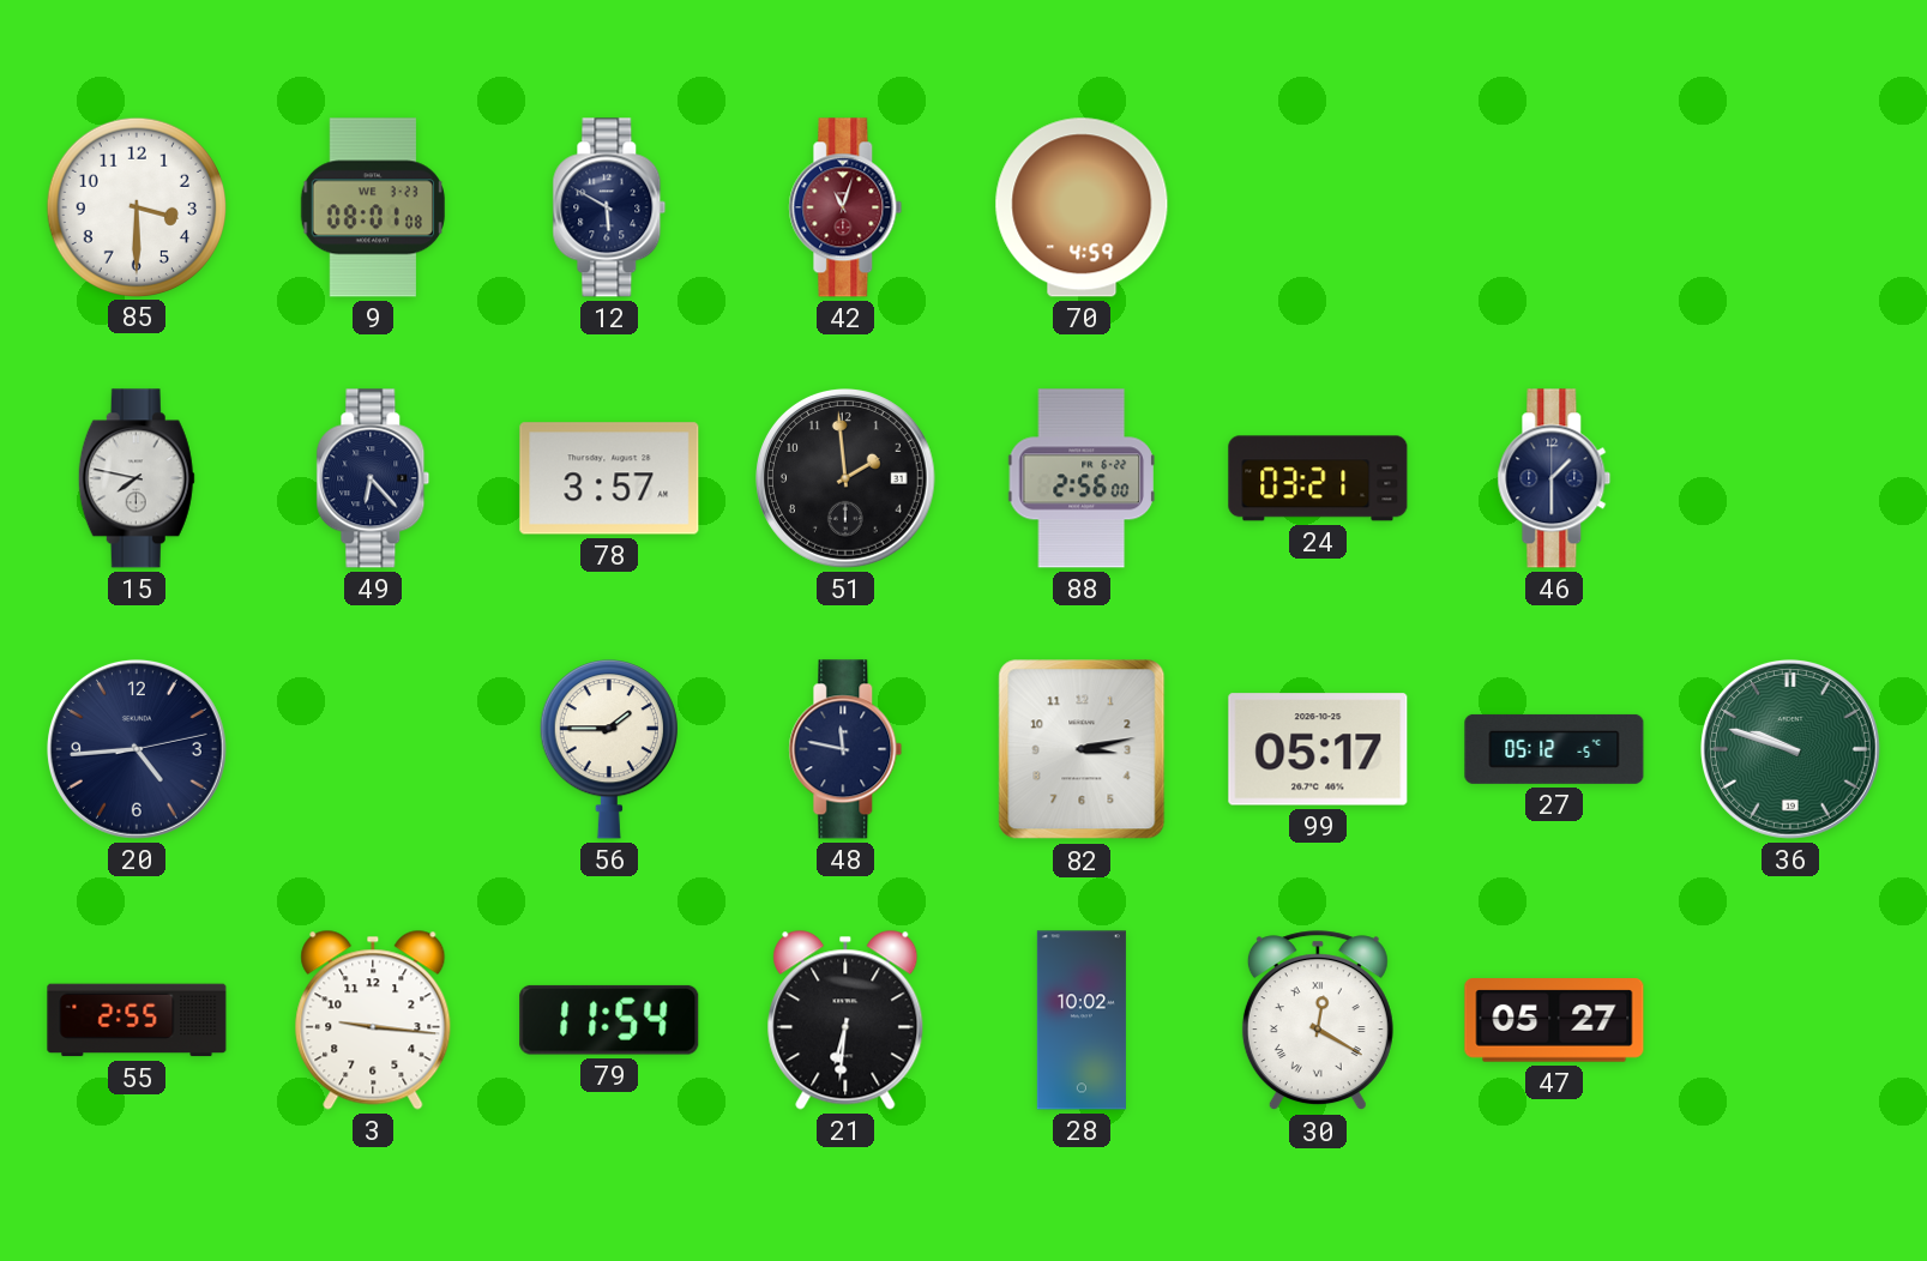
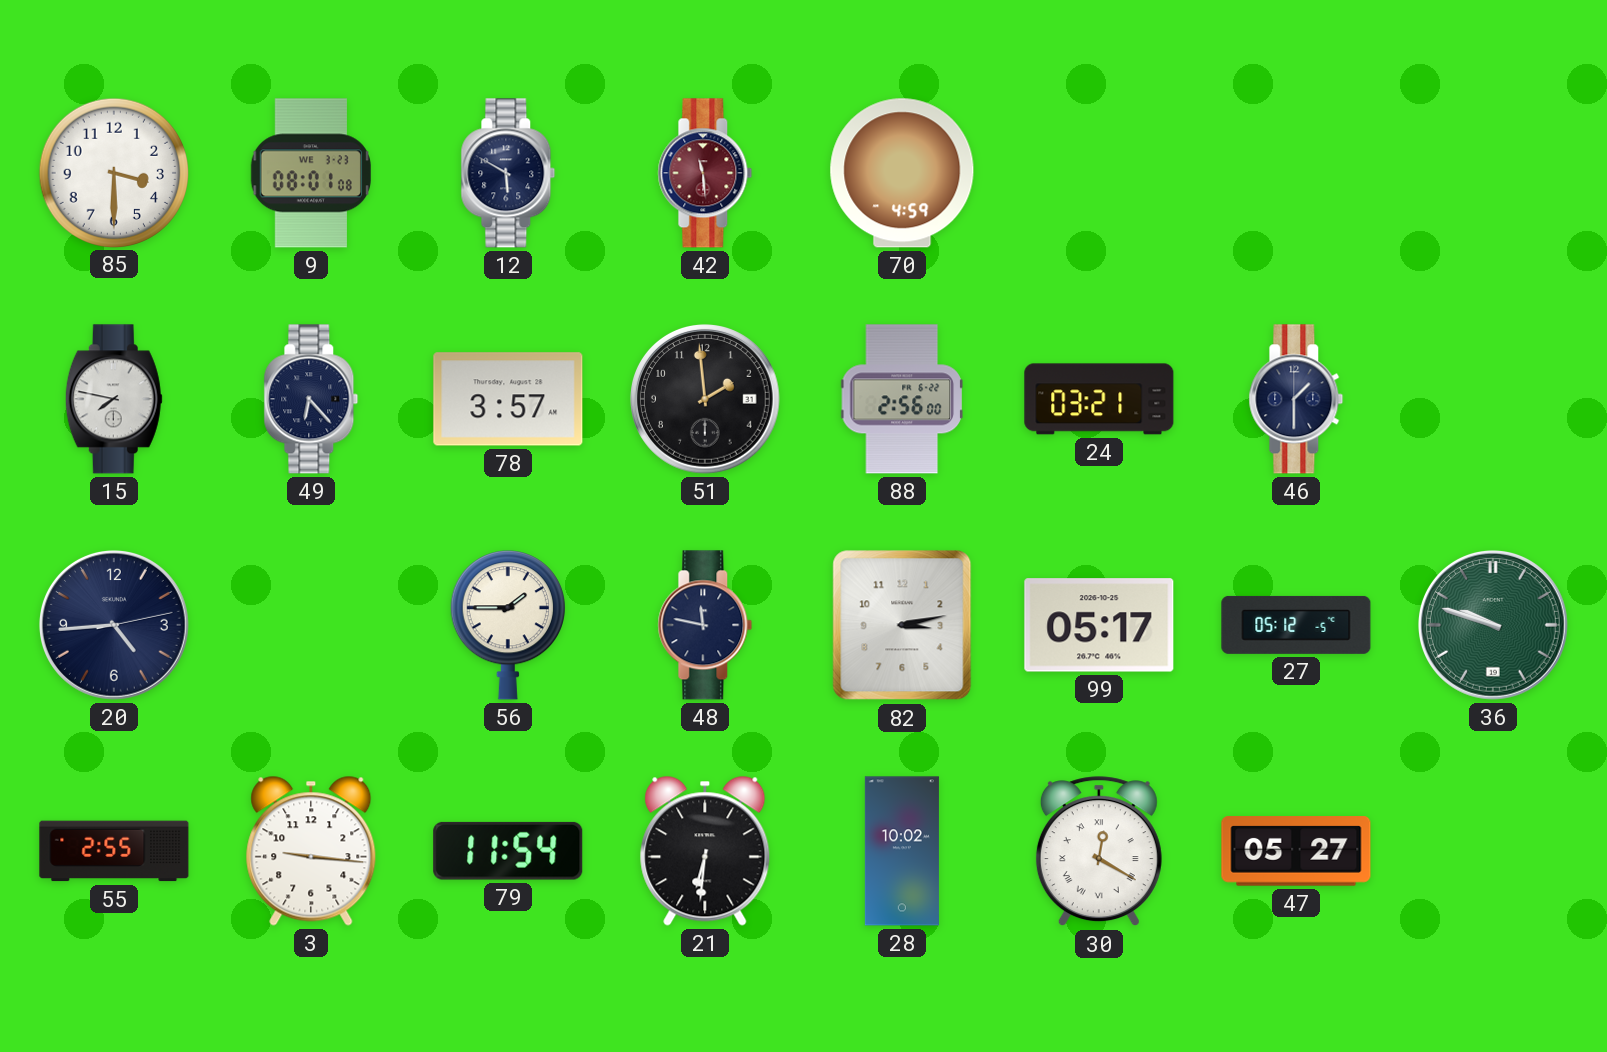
42: 11:03 -> 11:29
